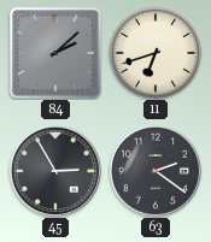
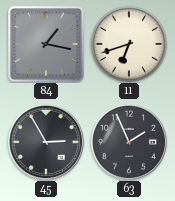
84: 2:08 -> 1:17
63: 2:21 -> 1:56
